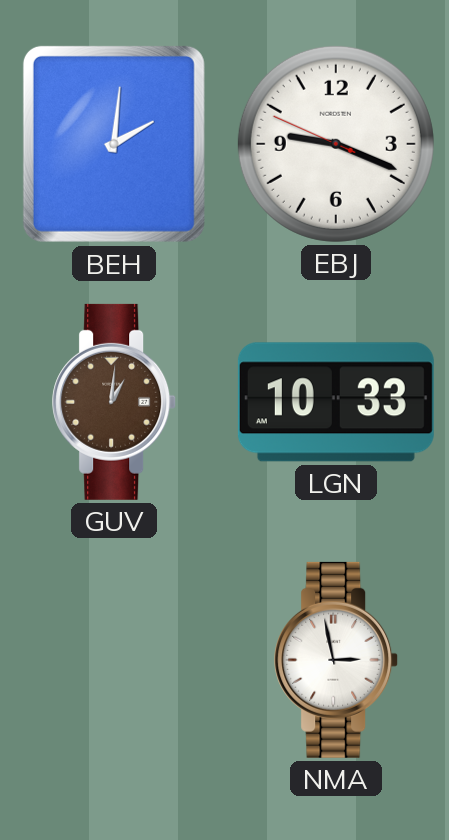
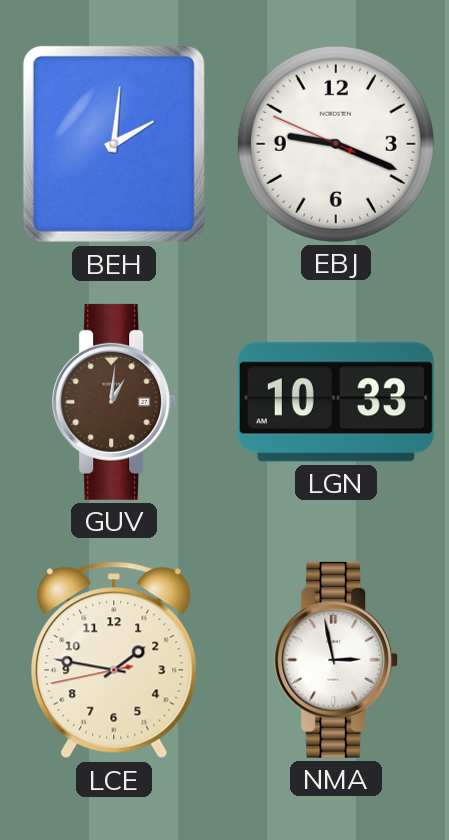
LCE: none -> 1:46
